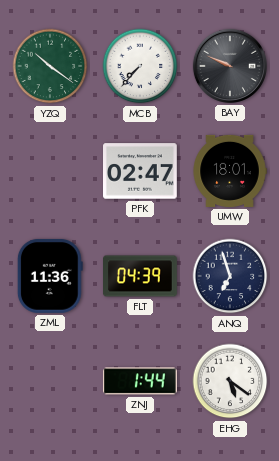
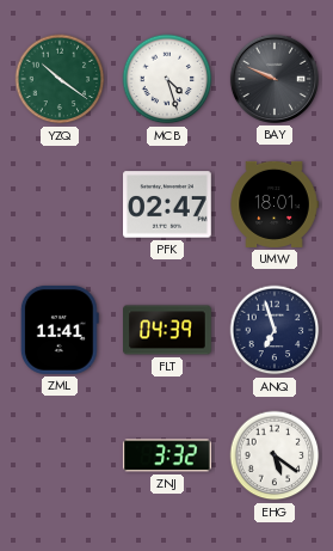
MCB: 7:37 -> 4:27
ZML: 11:36 -> 11:41
ZNJ: 1:44 -> 3:32
